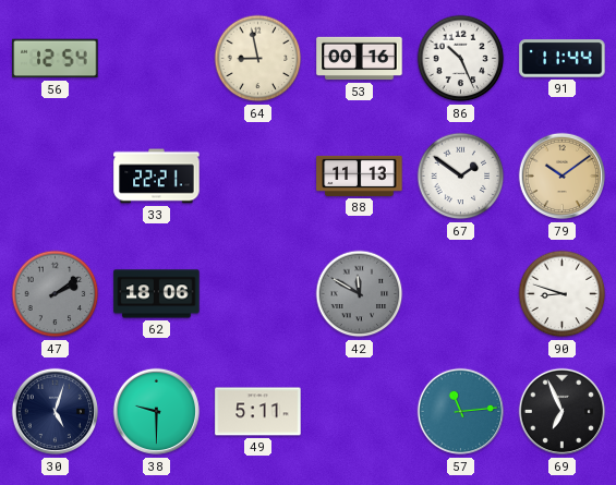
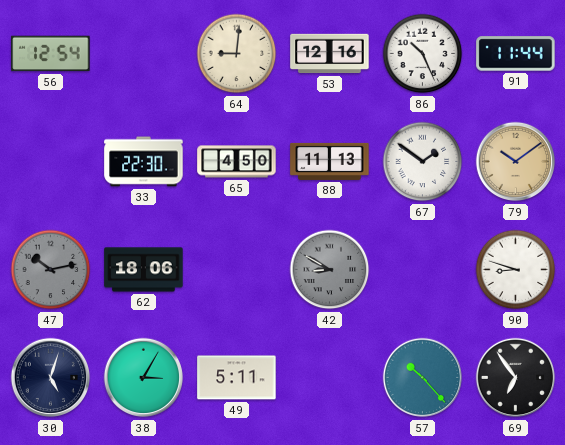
64: 8:58 -> 9:01
53: 00:16 -> 12:16
33: 22:21 -> 22:30
65: none -> 4:50
47: 2:09 -> 10:13
42: 11:50 -> 8:50
38: 9:30 -> 3:05
57: 11:14 -> 10:23
69: 6:56 -> 6:54
